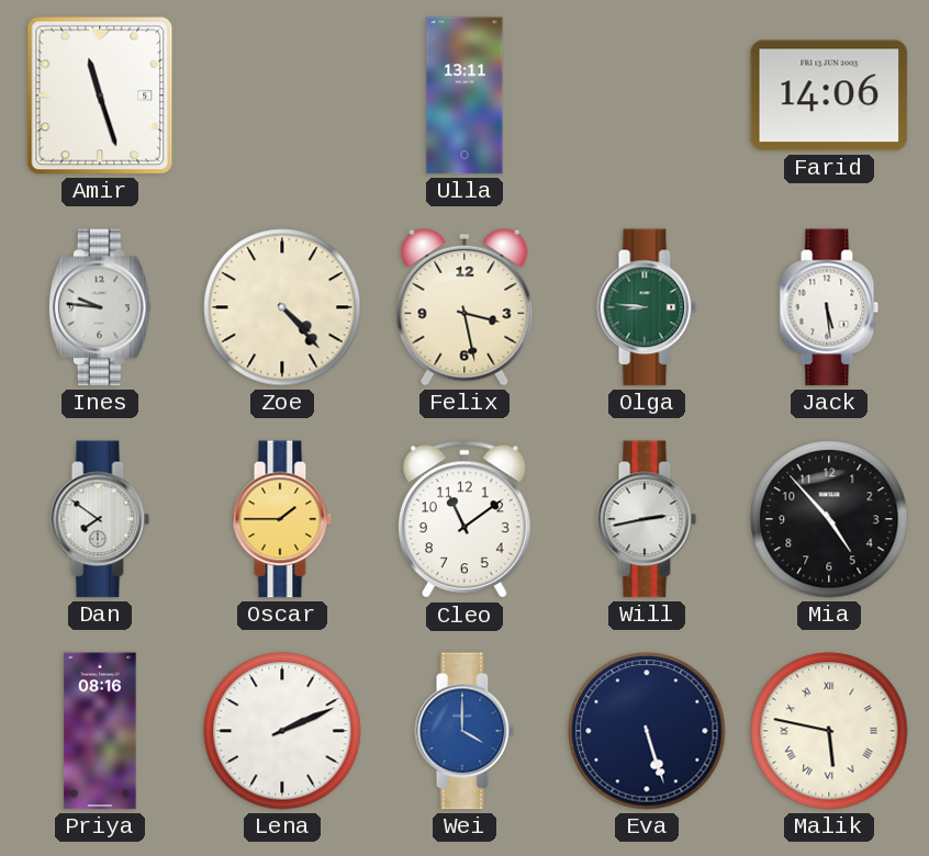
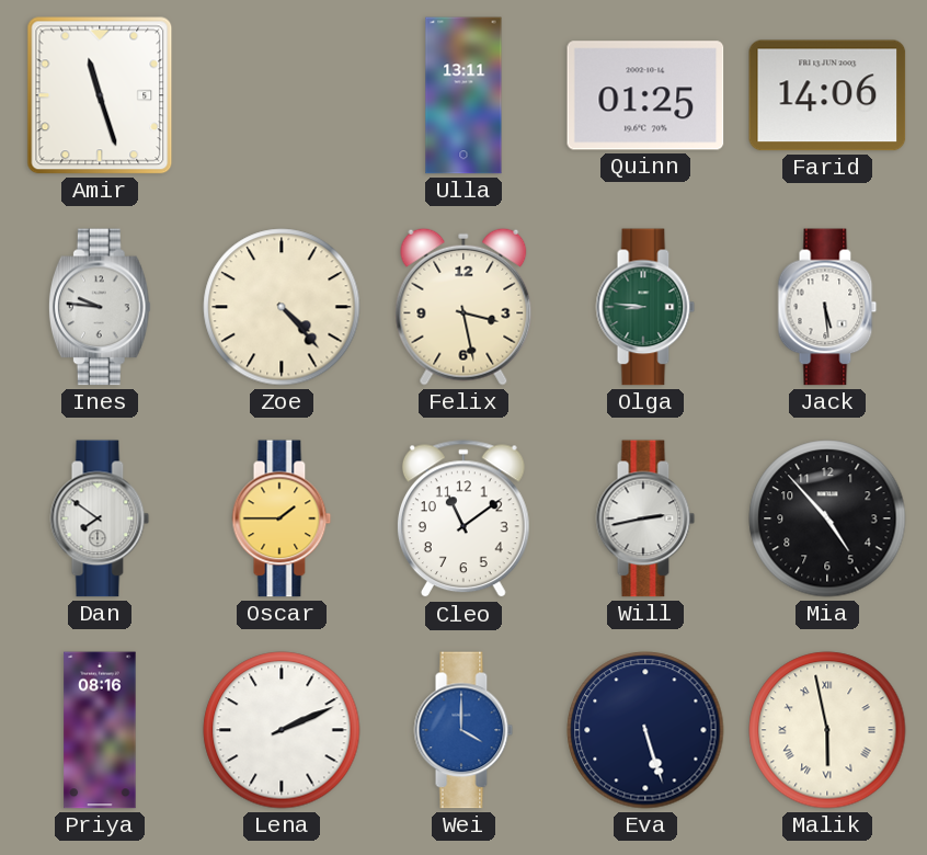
Quinn: none -> 01:25
Malik: 5:47 -> 5:58
